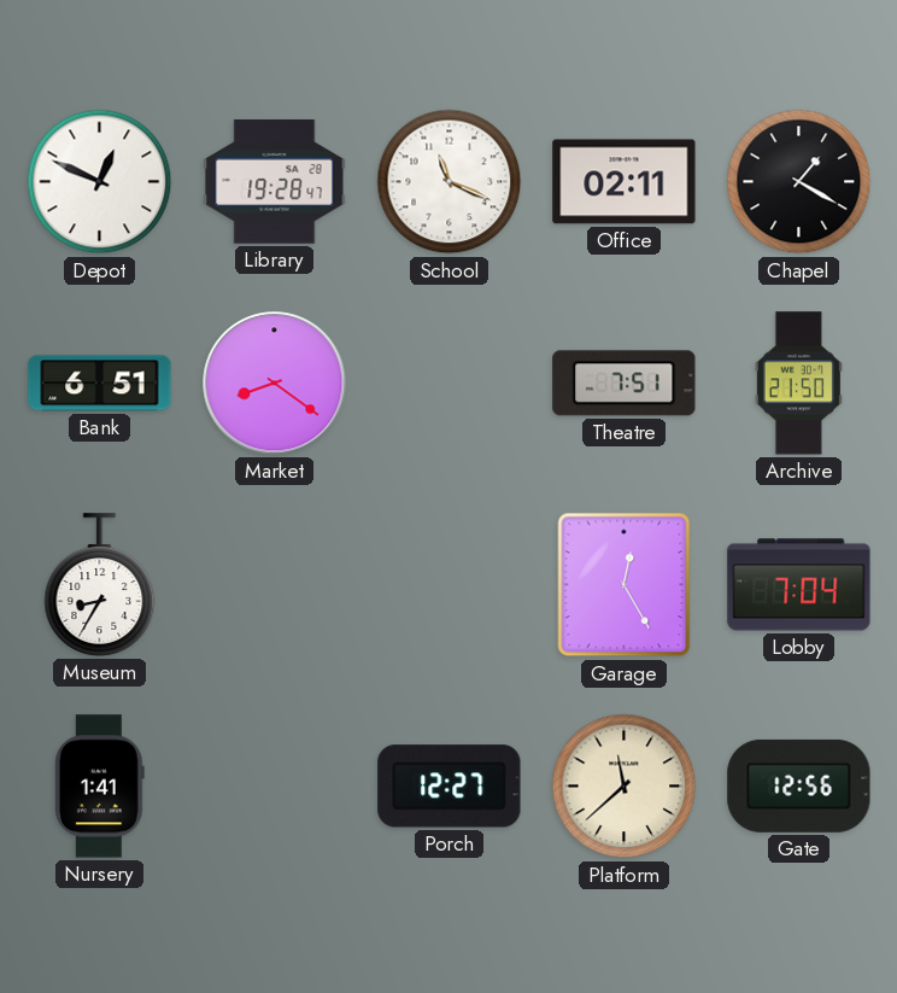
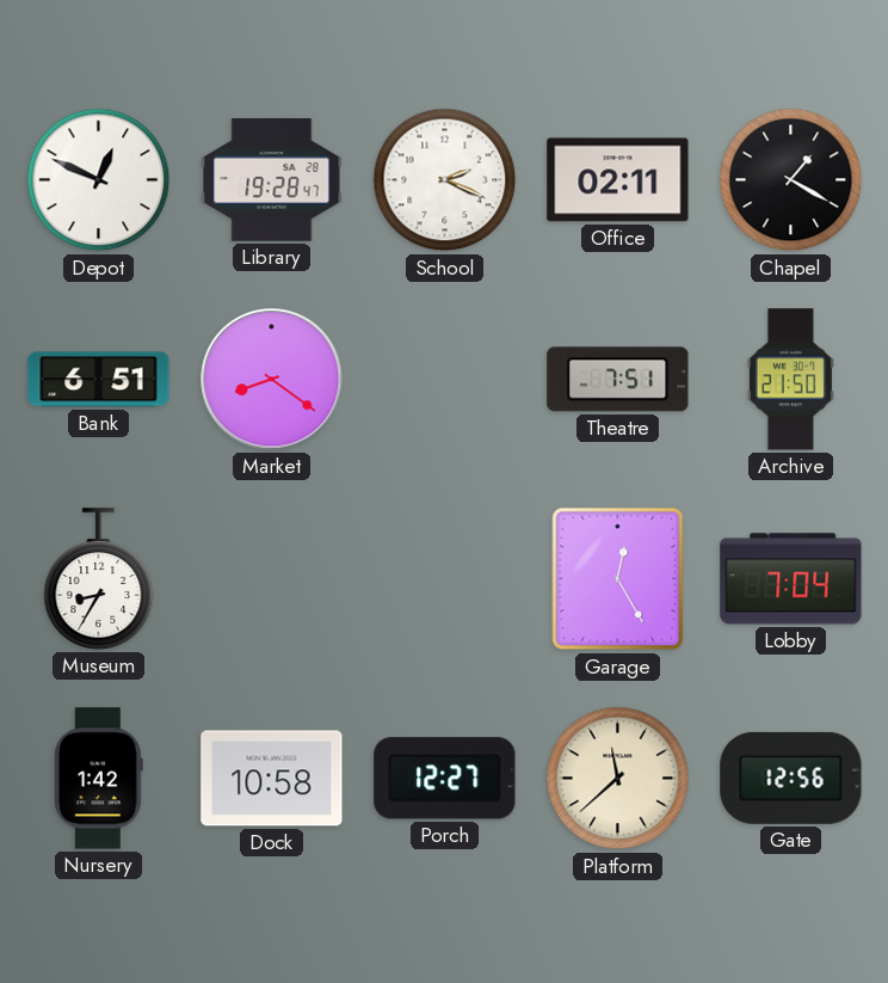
School: 11:19 -> 2:19
Nursery: 1:41 -> 1:42
Dock: none -> 10:58
